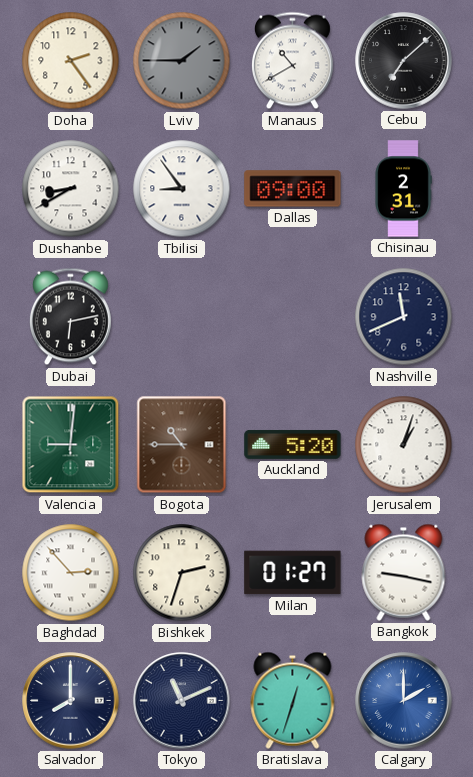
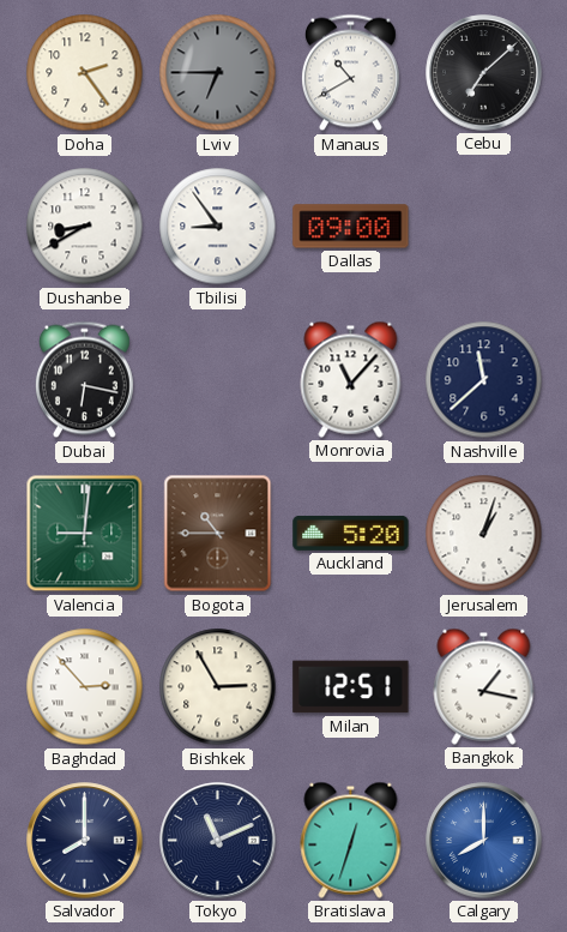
Lviv: 1:45 -> 6:45
Chisinau: 2:31 -> none
Dubai: 6:13 -> 6:17
Monrovia: none -> 11:07
Nashville: 11:41 -> 11:38
Bishkek: 2:33 -> 2:55
Milan: 01:27 -> 12:51
Bangkok: 9:17 -> 1:17
Calgary: 2:00 -> 8:00
